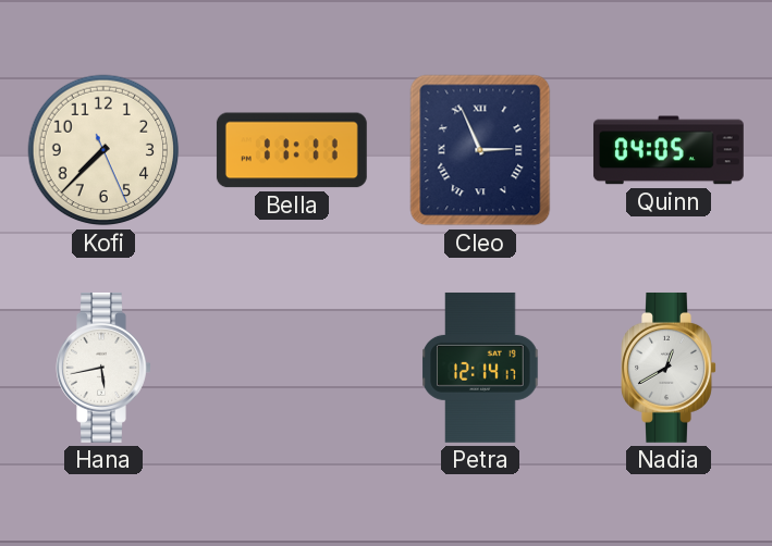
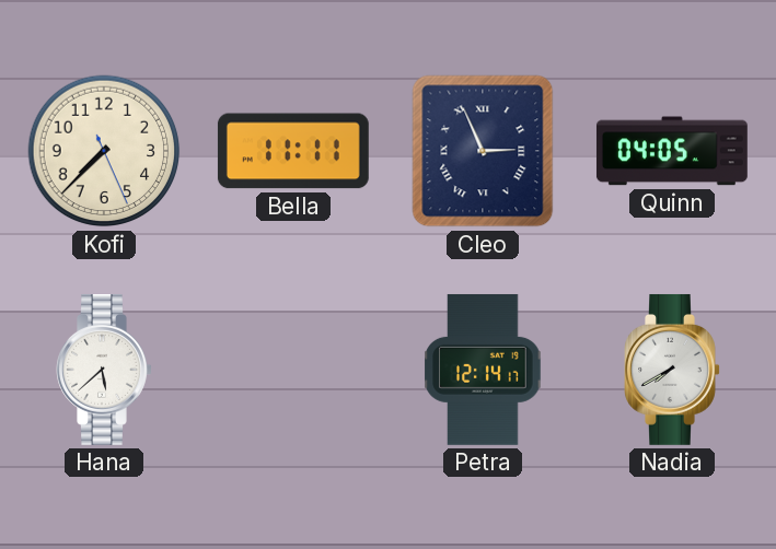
Hana: 5:43 -> 5:38
Nadia: 12:40 -> 7:40
